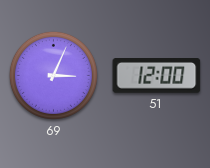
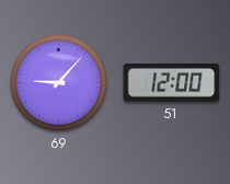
69: 3:04 -> 9:07
